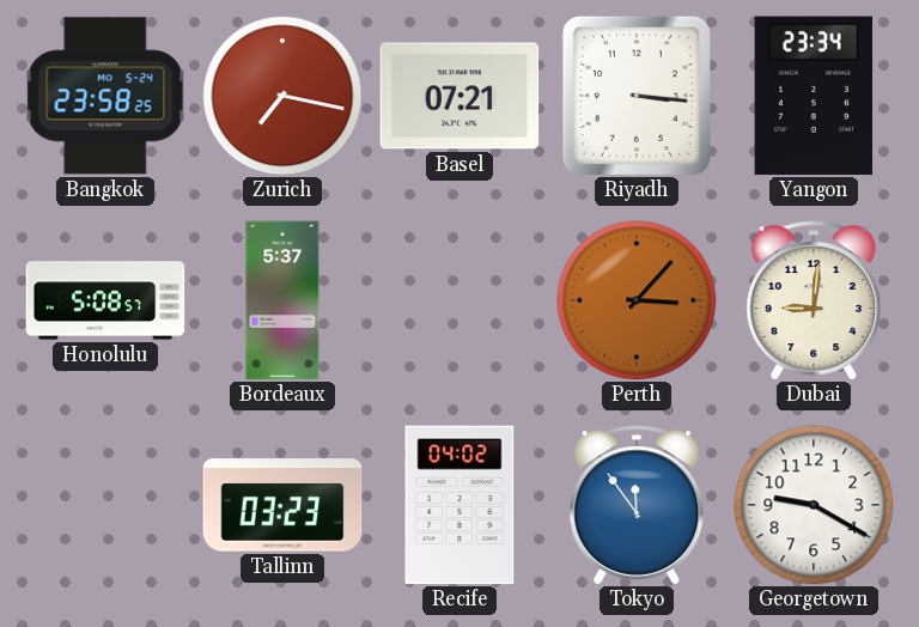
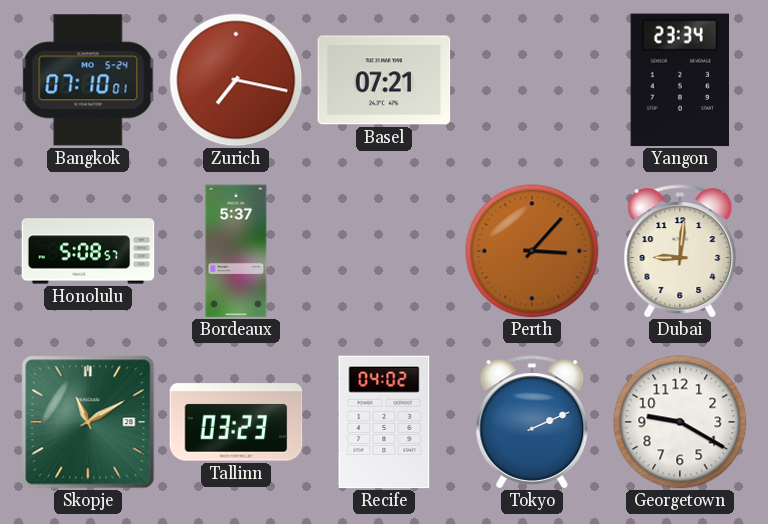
Bangkok: 23:58 -> 07:10
Riyadh: 3:16 -> none
Skopje: none -> 11:10
Tokyo: 11:54 -> 2:11
